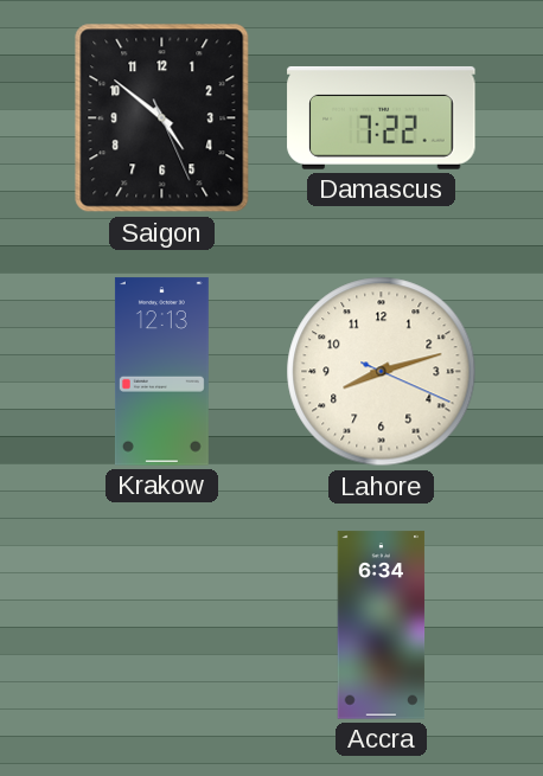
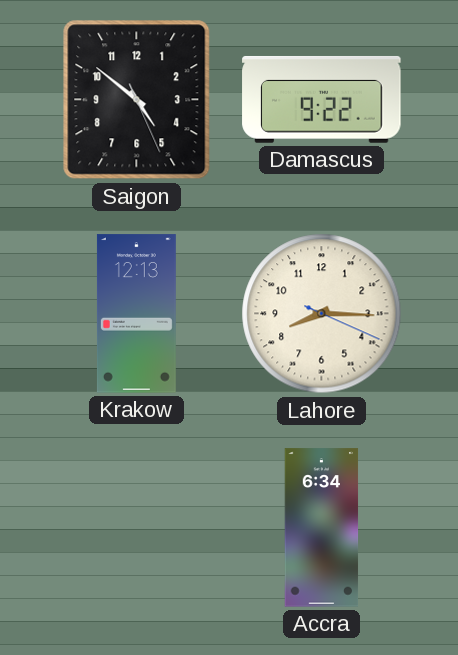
Damascus: 7:22 -> 9:22
Lahore: 8:12 -> 8:15
